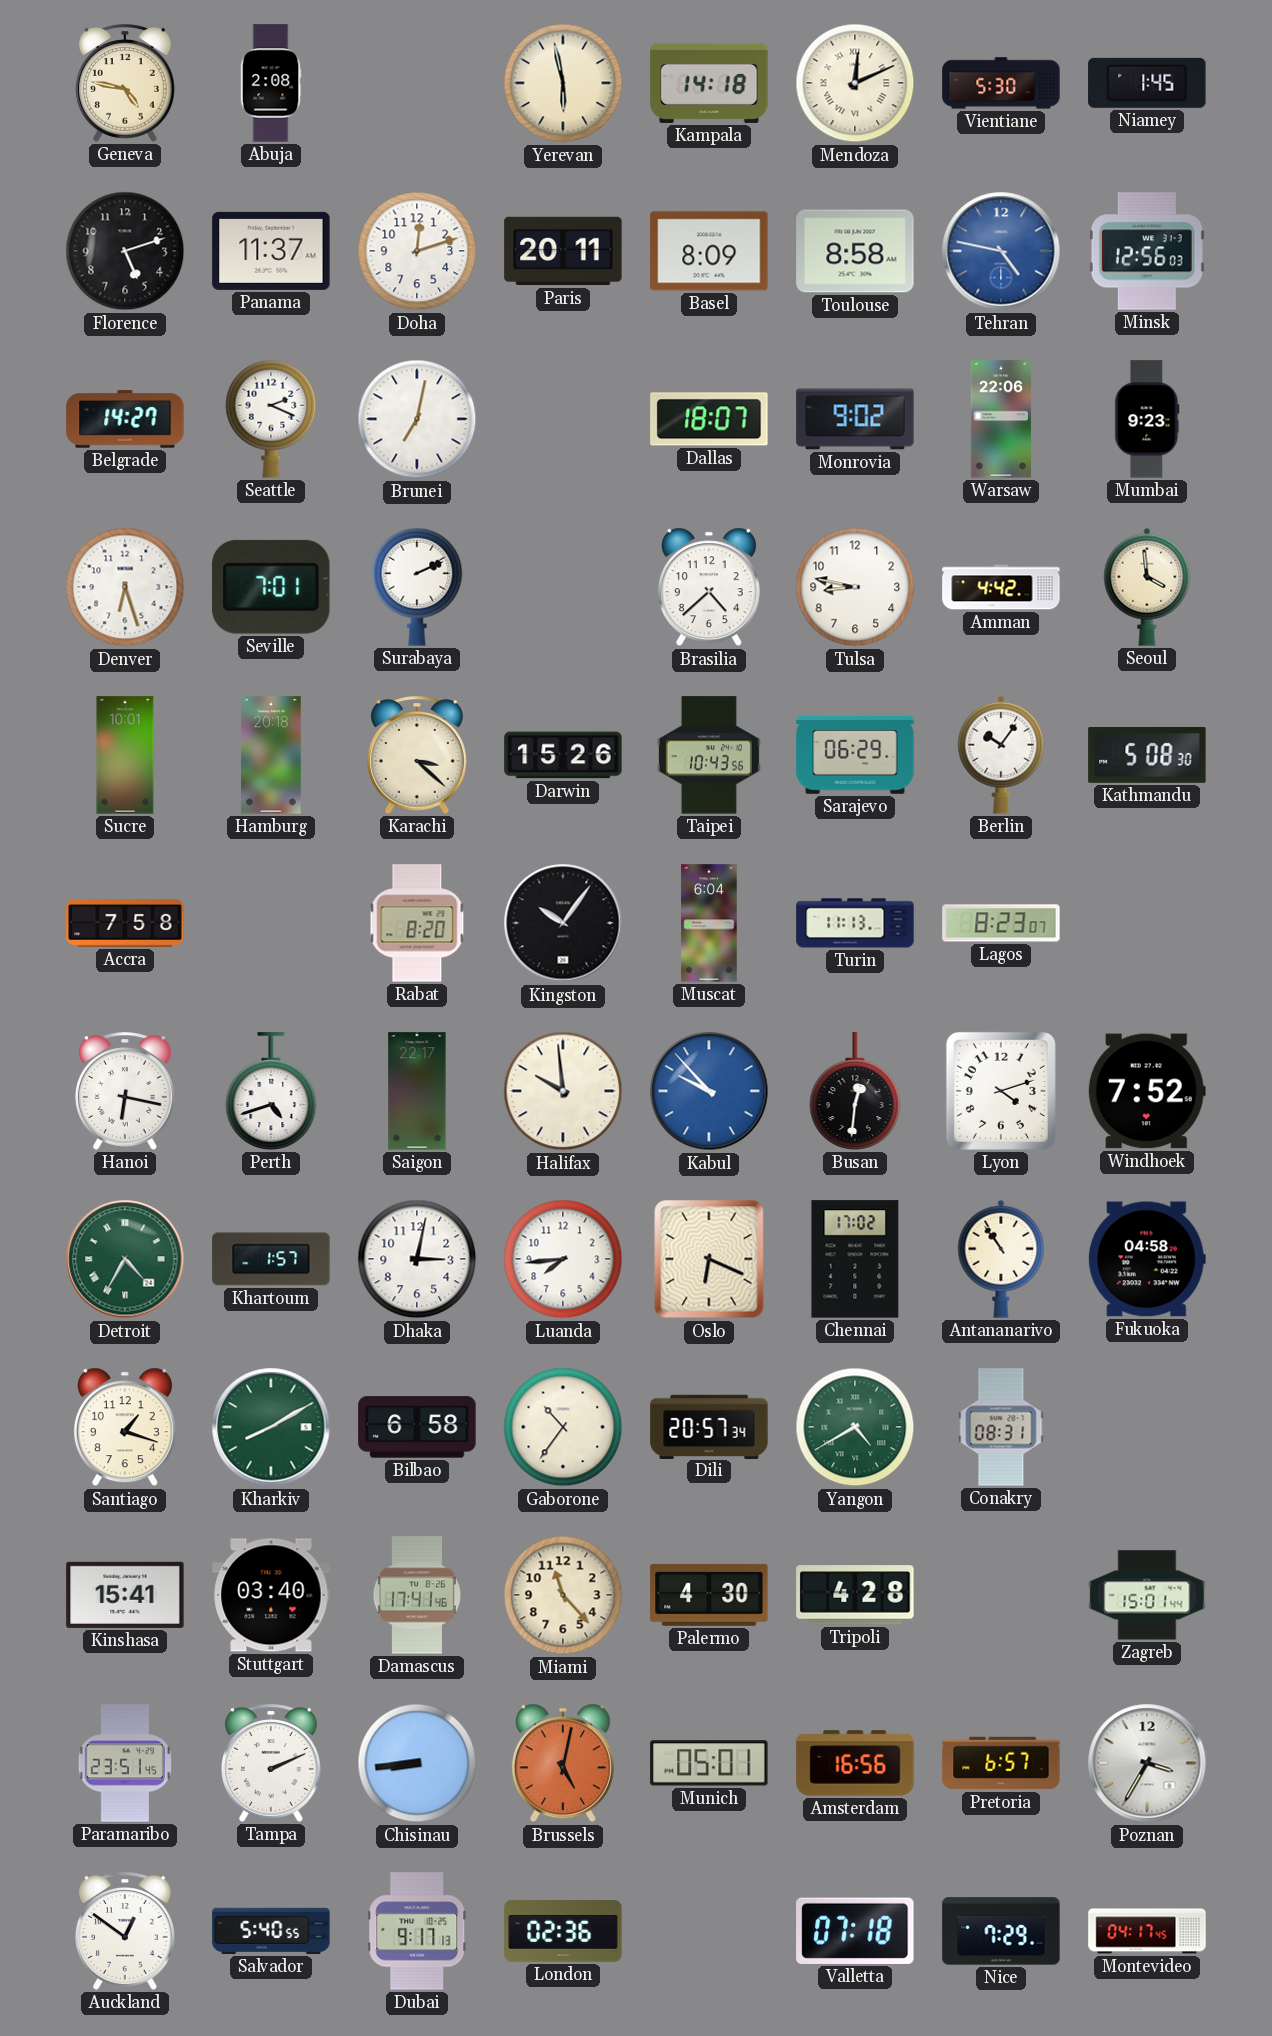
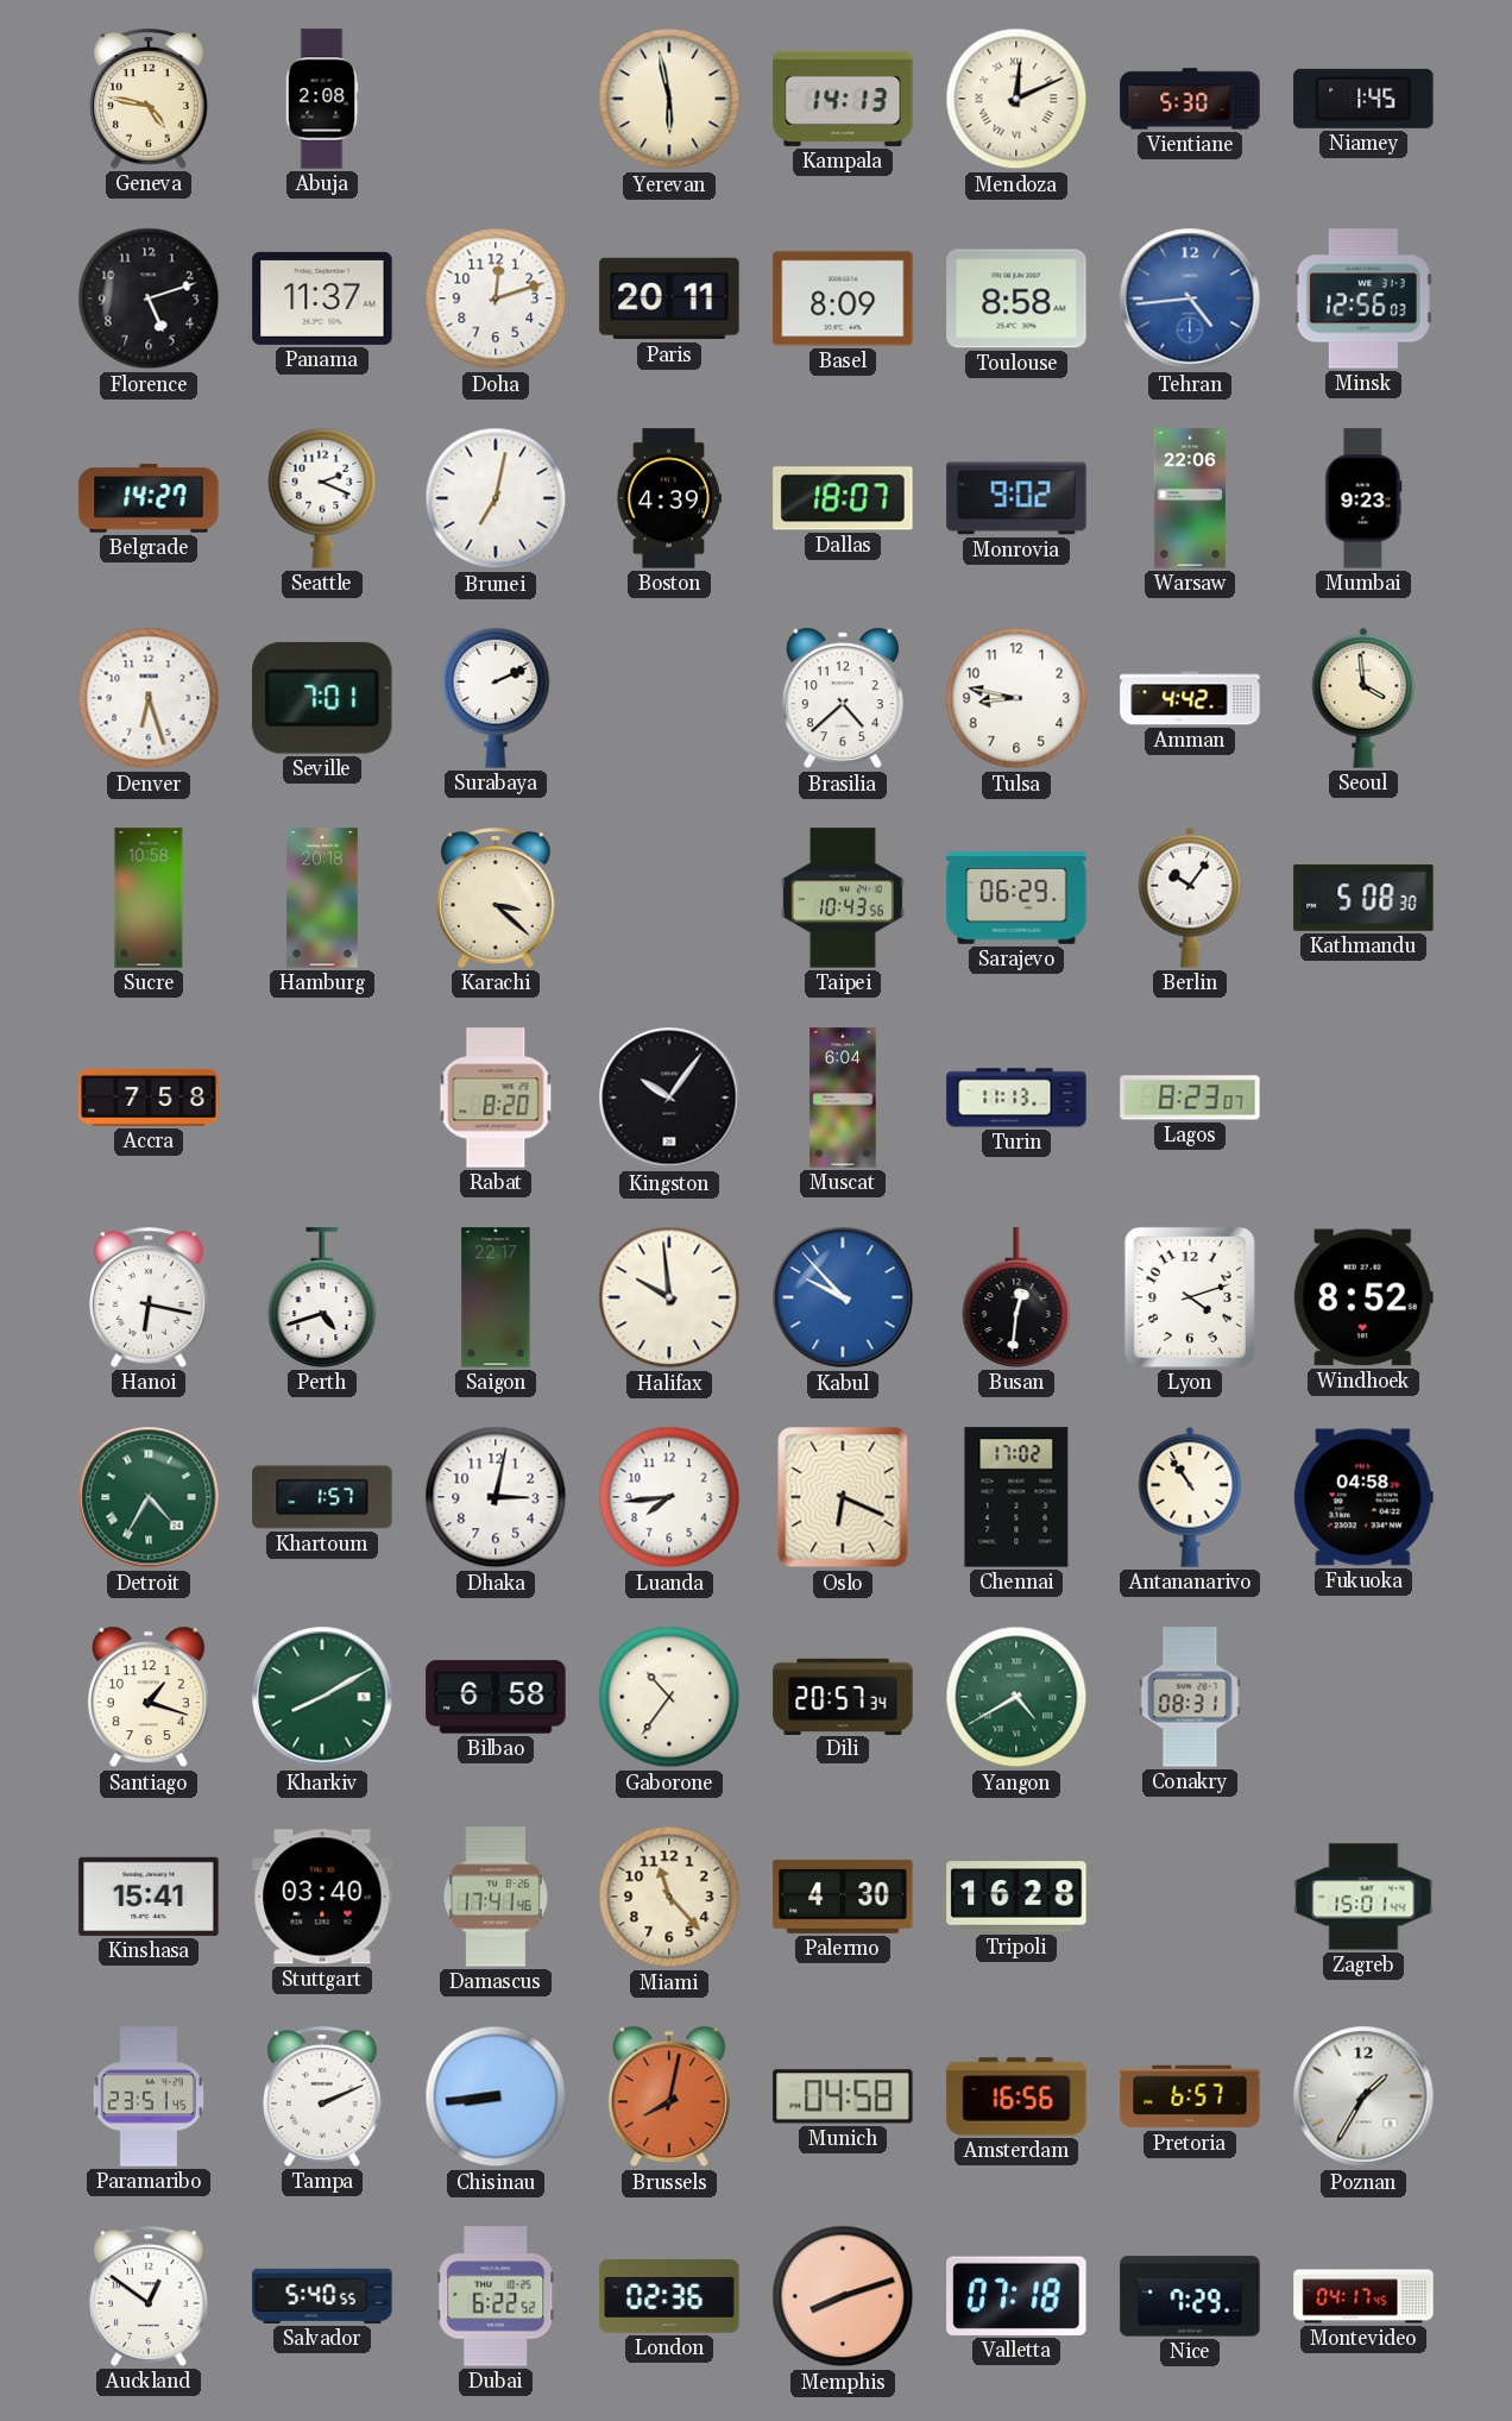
Kampala: 14:18 -> 14:13
Tehran: 4:47 -> 4:44
Boston: none -> 4:39
Sucre: 10:01 -> 10:58
Darwin: 15:26 -> none
Windhoek: 7:52 -> 8:52
Tripoli: 4:28 -> 16:28
Brussels: 5:02 -> 8:02
Munich: 05:01 -> 04:58
Poznan: 3:35 -> 1:35
Dubai: 9:17 -> 6:22
Memphis: none -> 8:12
